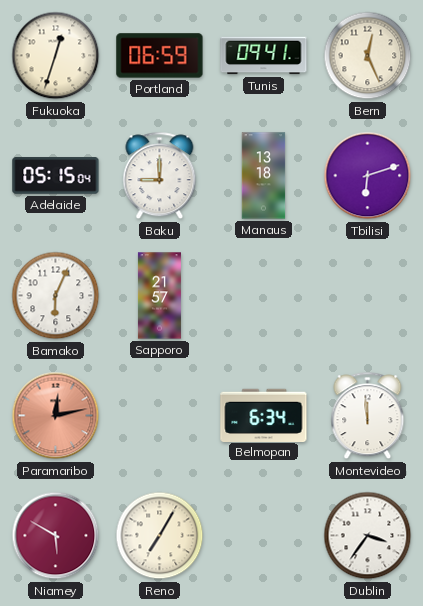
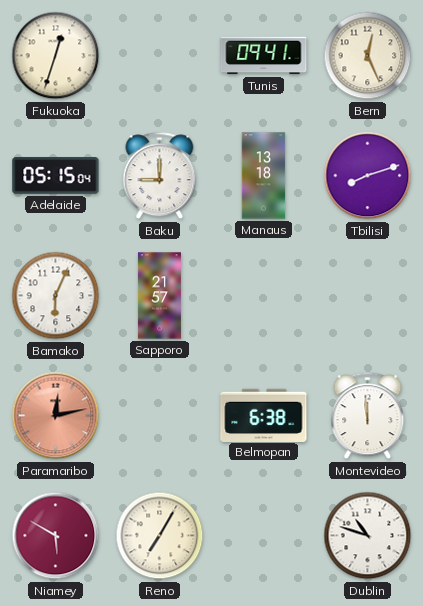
Portland: 06:59 -> none
Tbilisi: 6:12 -> 8:12
Belmopan: 6:34 -> 6:38
Dublin: 3:36 -> 10:48
